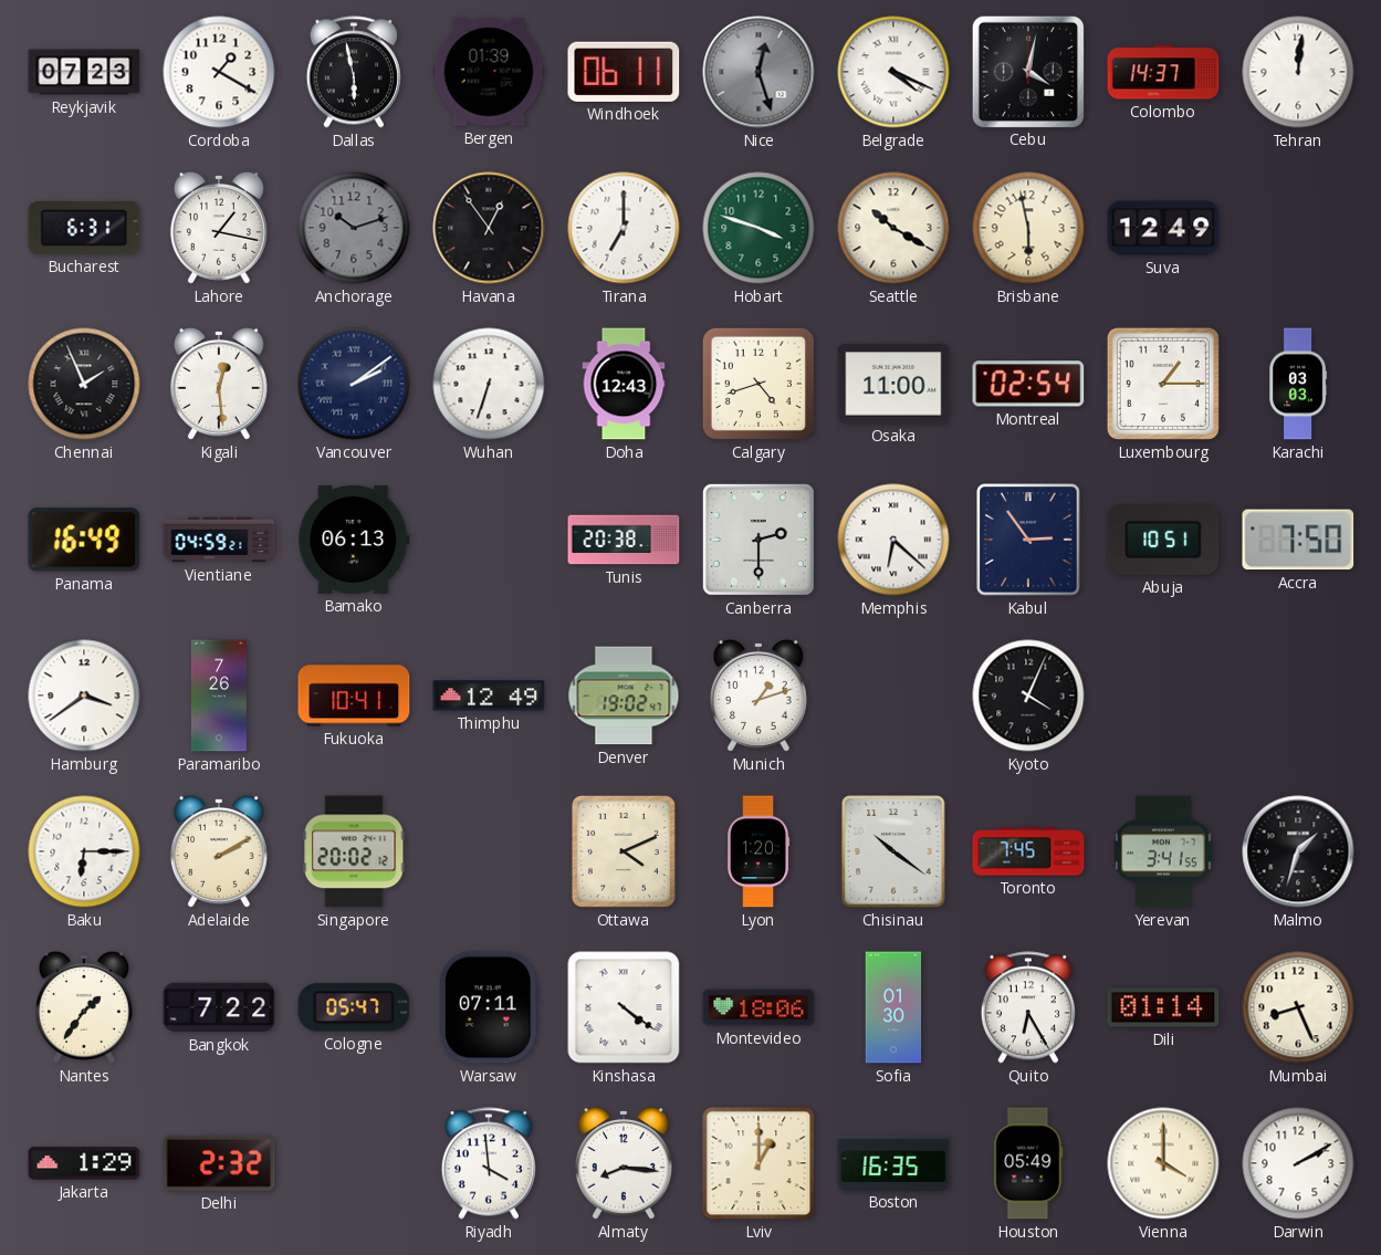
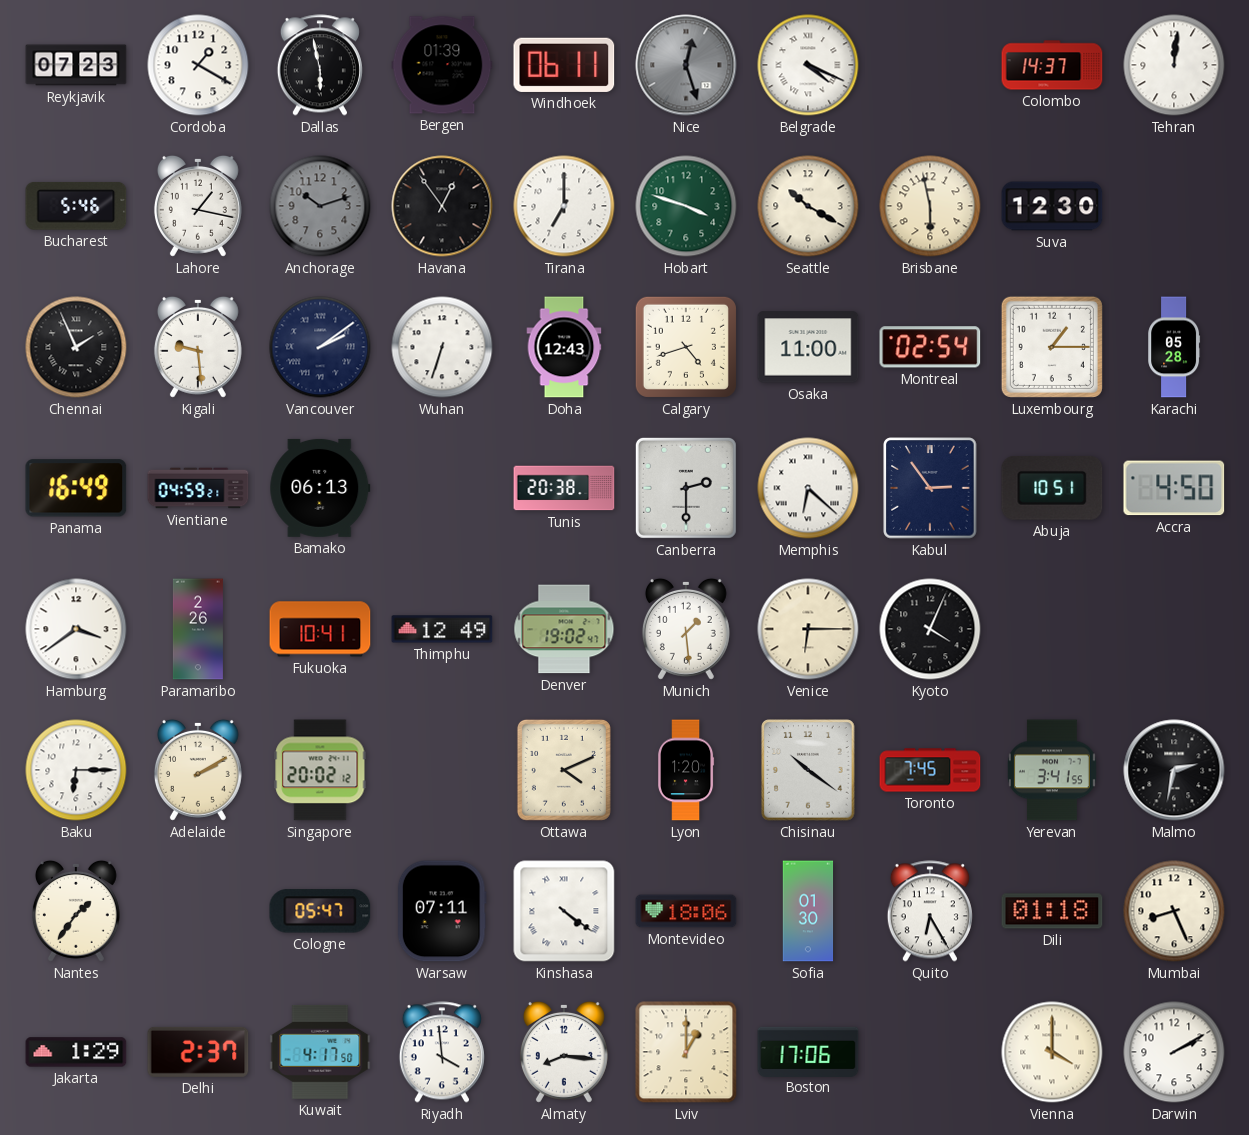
Cebu: 4:02 -> none
Bucharest: 6:31 -> 5:46
Suva: 12:49 -> 12:30
Kigali: 12:29 -> 9:29
Karachi: 03:03 -> 05:28
Accra: 7:50 -> 4:50
Paramaribo: 7:26 -> 2:26
Munich: 1:12 -> 1:29
Venice: none -> 6:15
Malmo: 1:33 -> 2:32
Bangkok: 7:22 -> none
Dili: 01:14 -> 01:18
Delhi: 2:32 -> 2:37
Kuwait: none -> 4:17
Boston: 16:35 -> 17:06
Houston: 05:49 -> none
